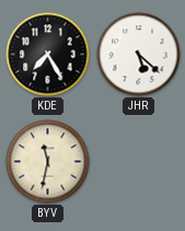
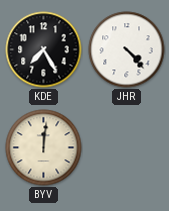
JHR: 5:22 -> 4:23
BYV: 11:32 -> 12:01
